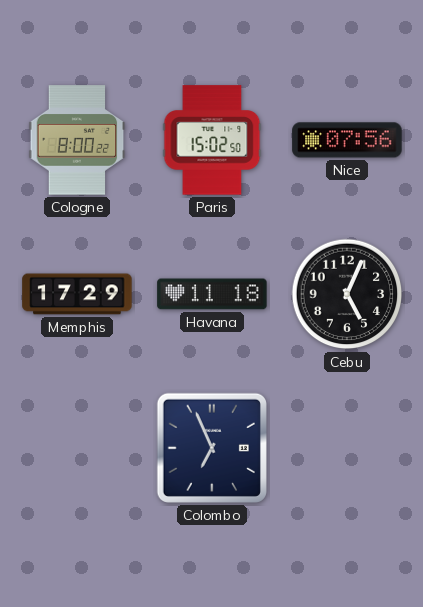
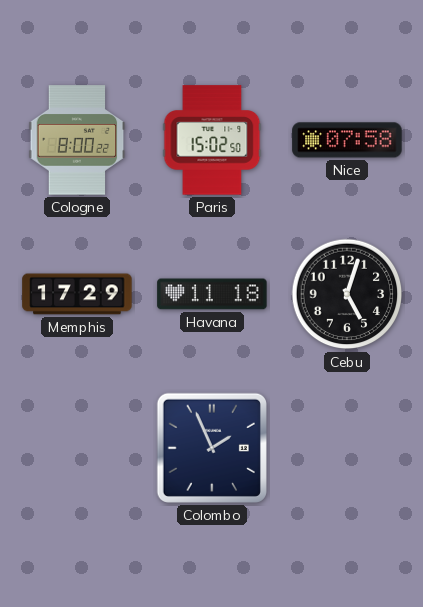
Nice: 07:56 -> 07:58
Cebu: 5:04 -> 5:03
Colombo: 6:56 -> 1:56
